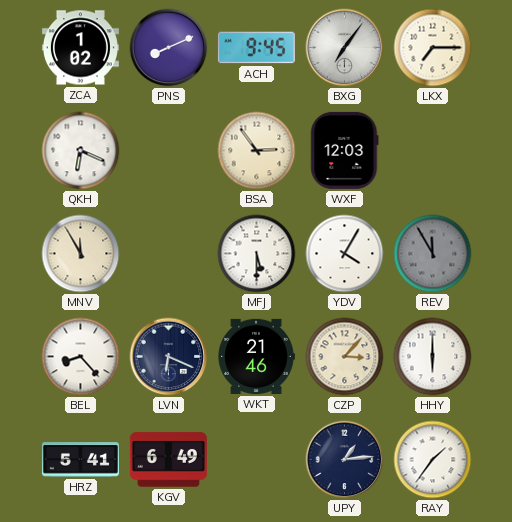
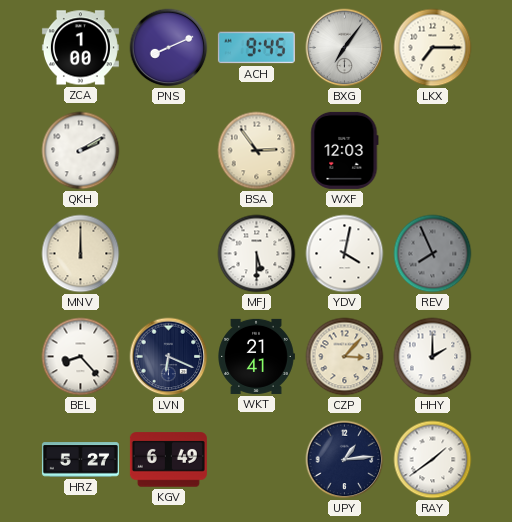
ZCA: 1:02 -> 1:00
QKH: 6:19 -> 2:10
MNV: 11:55 -> 12:00
YDV: 4:05 -> 4:02
REV: 11:55 -> 7:56
WKT: 21:46 -> 21:41
HHY: 6:00 -> 2:00
HRZ: 5:41 -> 5:27
RAY: 1:36 -> 1:39
